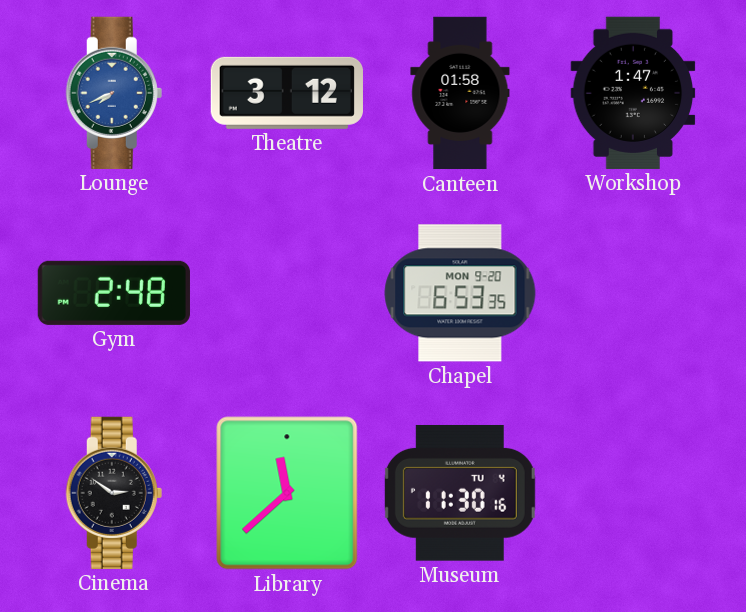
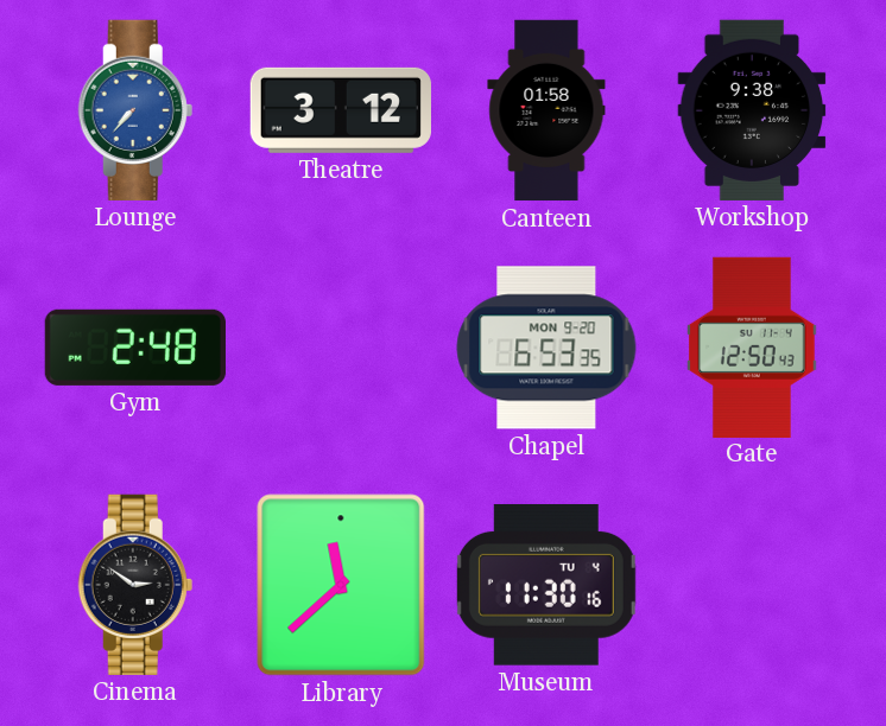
Lounge: 7:41 -> 7:37
Workshop: 1:47 -> 9:38
Gate: none -> 12:50
